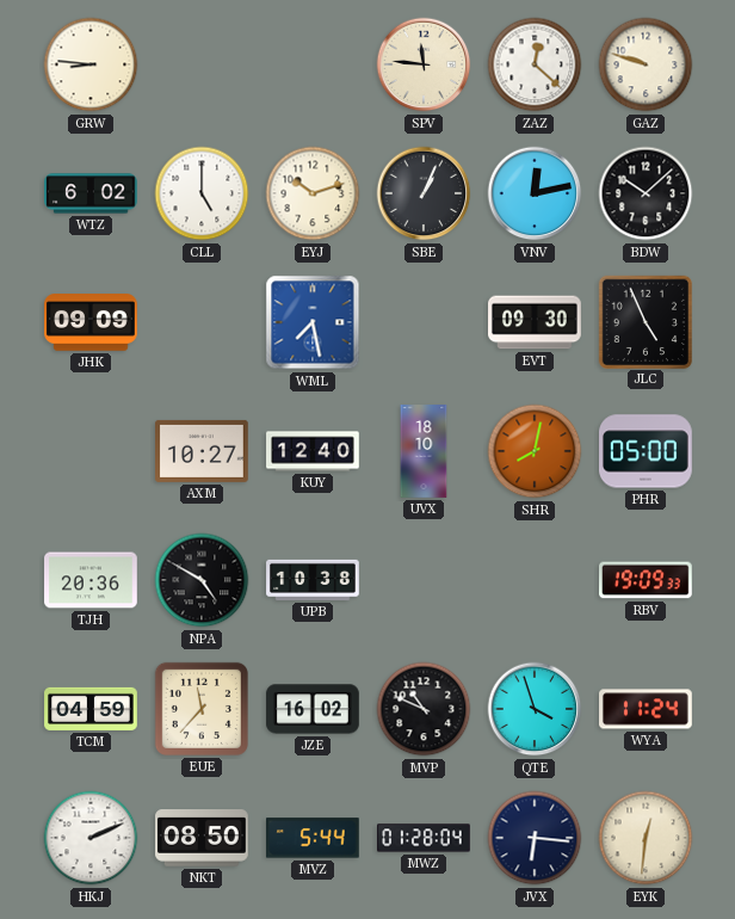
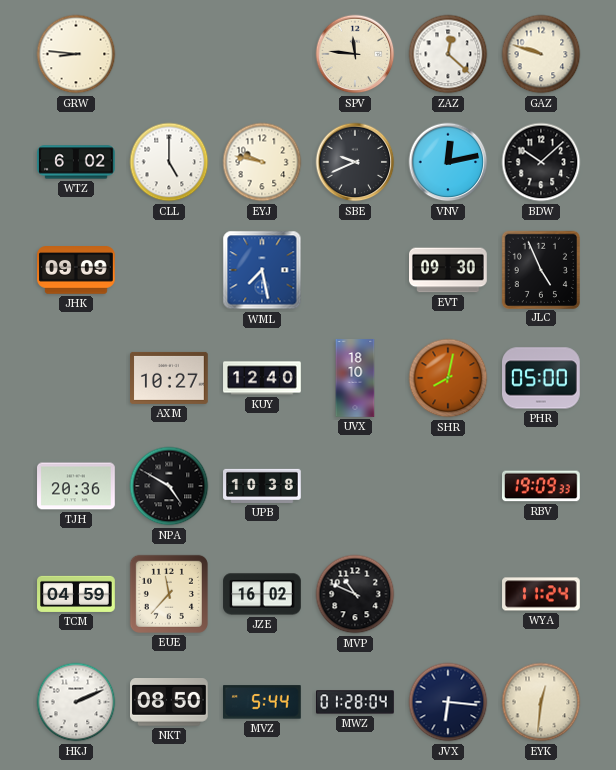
EYJ: 10:12 -> 9:47
SBE: 1:04 -> 9:41
QTE: 3:57 -> none
